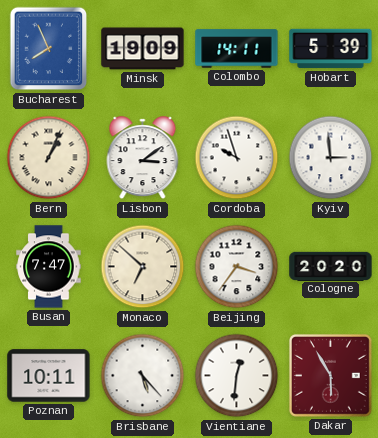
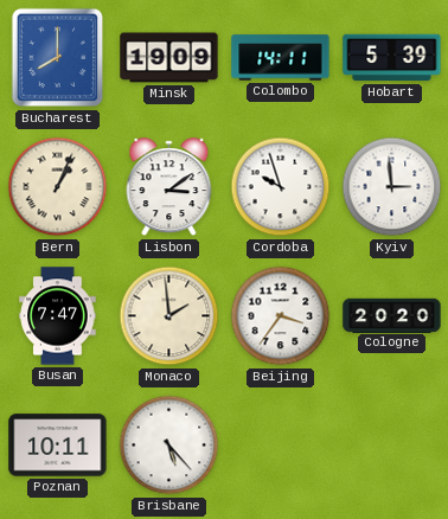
Bucharest: 7:56 -> 8:00
Monaco: 6:52 -> 1:59
Vientiane: 12:31 -> none
Dakar: 5:55 -> none
